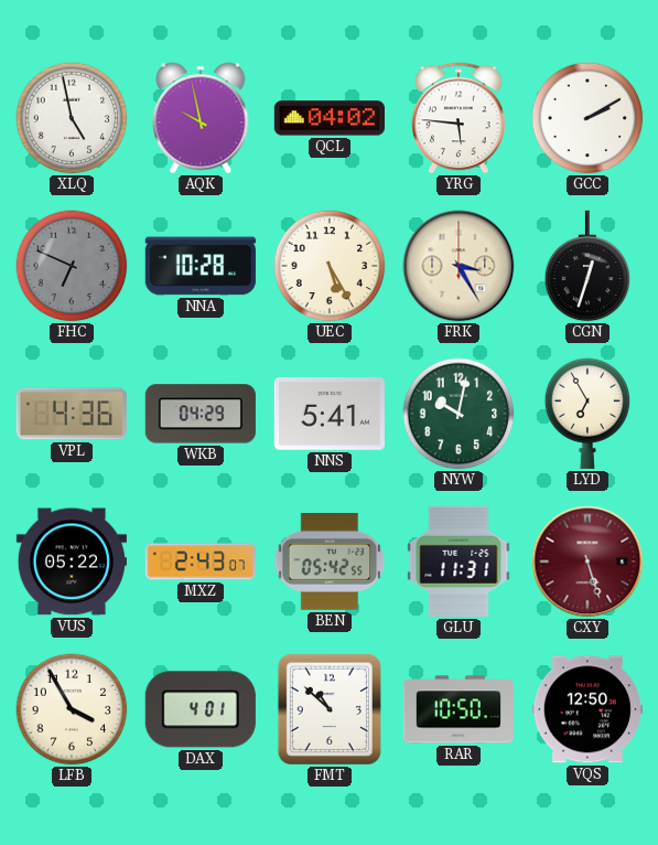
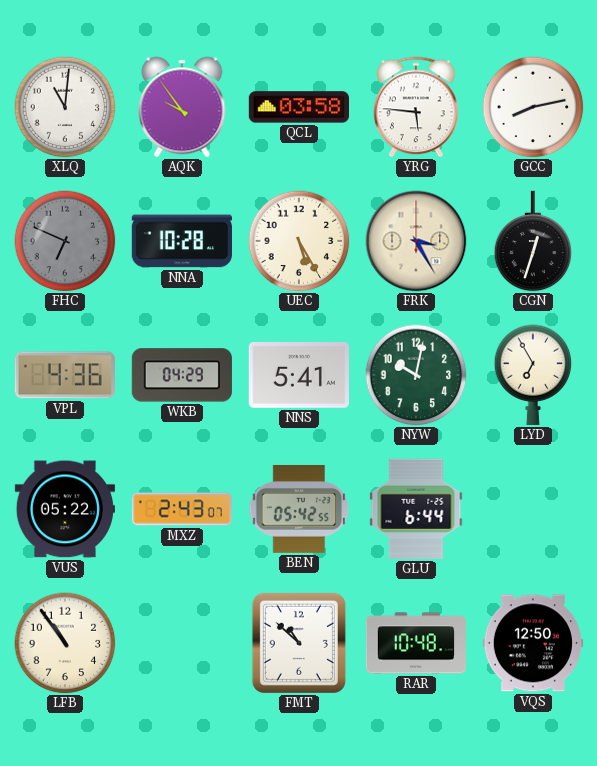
XLQ: 4:58 -> 11:01
AQK: 9:58 -> 9:54
QCL: 04:02 -> 03:58
GCC: 2:10 -> 8:13
GLU: 11:31 -> 6:44
CXY: 5:27 -> none
LFB: 3:55 -> 10:54
DAX: 4:01 -> none
RAR: 10:50 -> 10:48
